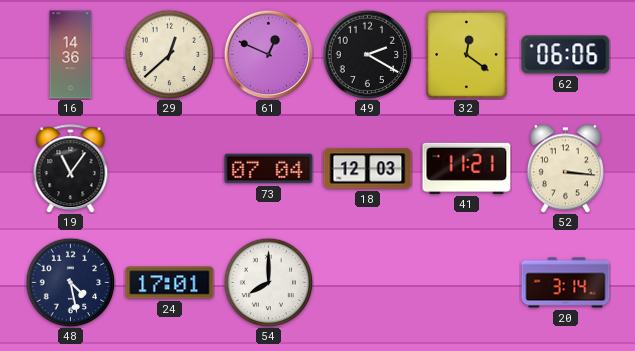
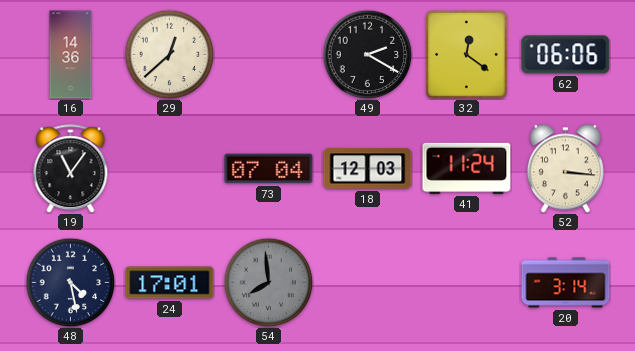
61: 12:49 -> none
41: 11:21 -> 11:24
54: 8:00 -> 7:59
54 dial: white -> grey
